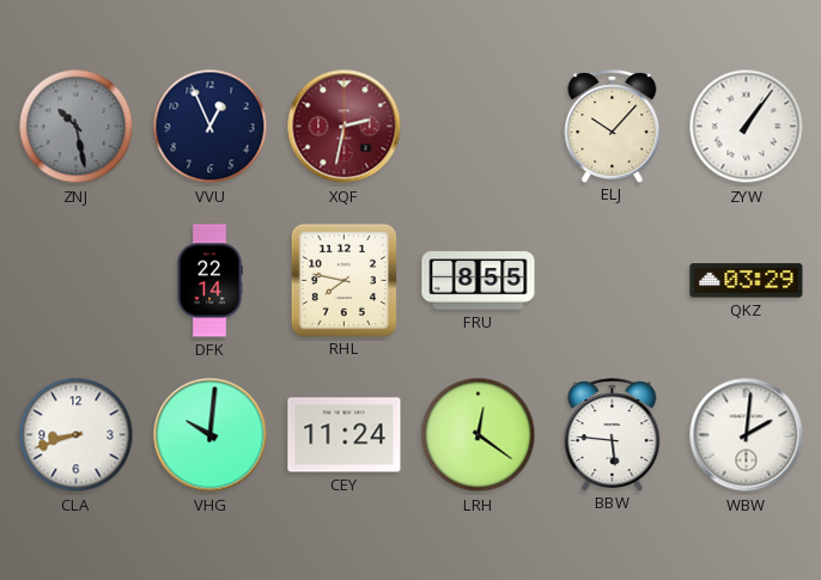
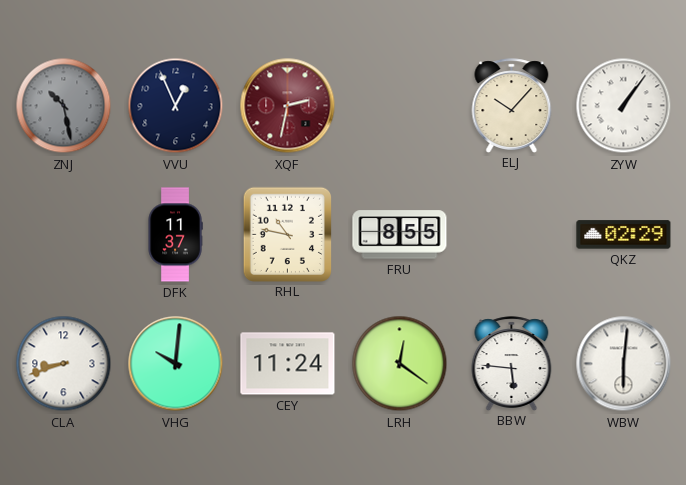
DFK: 22:14 -> 11:37
RHL: 7:47 -> 10:47
QKZ: 03:29 -> 02:29
WBW: 2:01 -> 6:01
